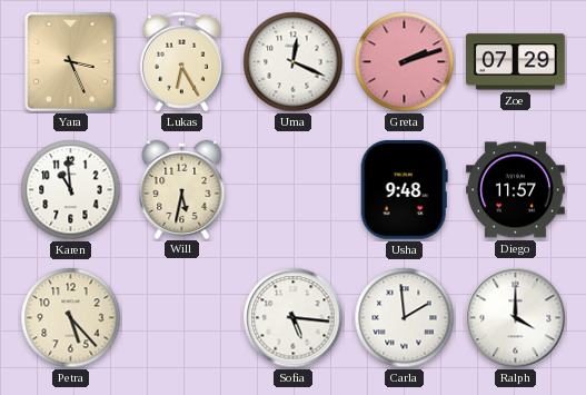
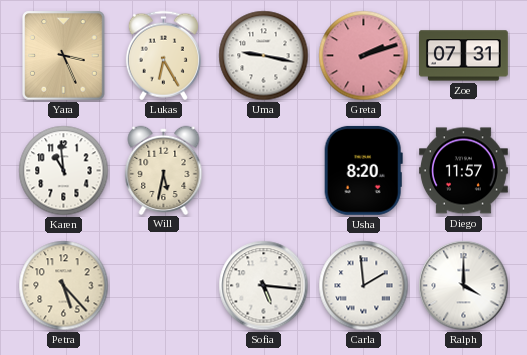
Uma: 12:19 -> 9:17
Zoe: 07:29 -> 07:31
Usha: 9:48 -> 8:20
